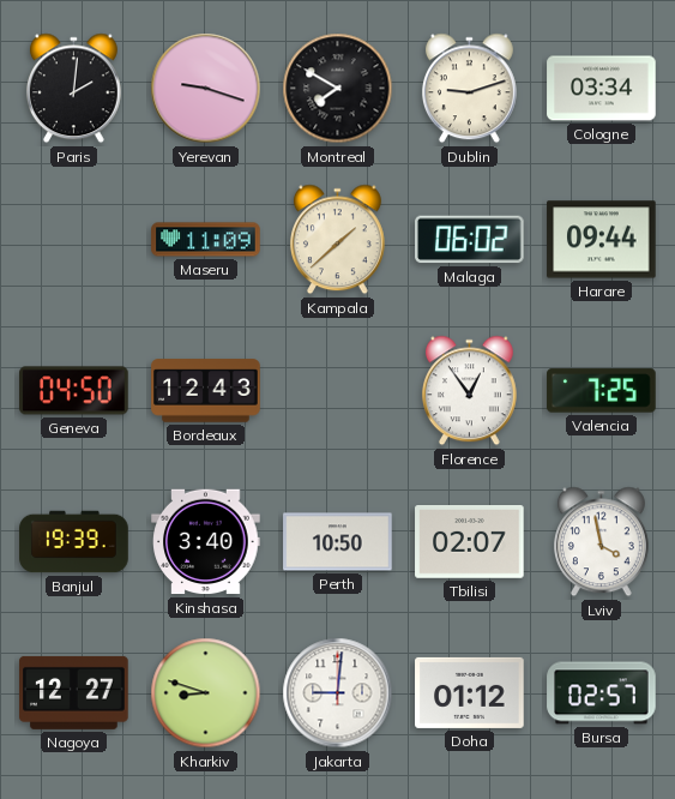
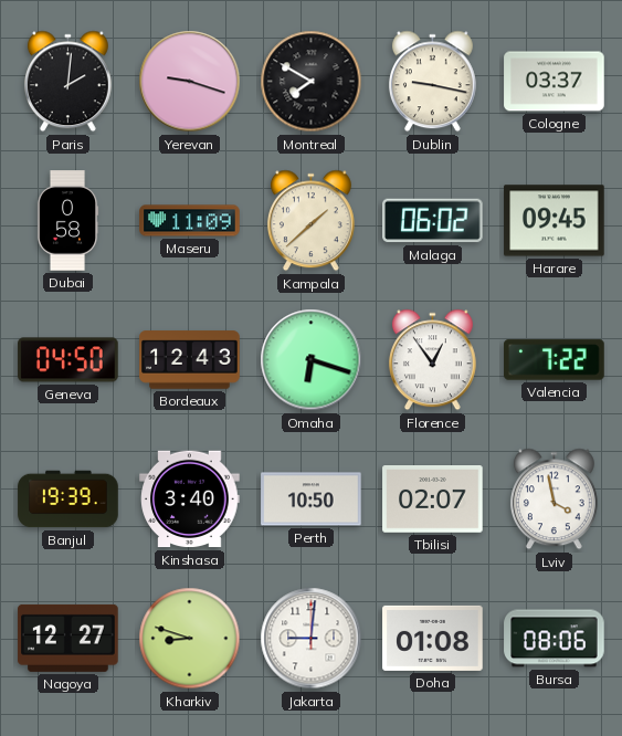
Dublin: 9:12 -> 9:17
Cologne: 03:34 -> 03:37
Dubai: none -> 0:58
Harare: 09:44 -> 09:45
Omaha: none -> 6:18
Valencia: 7:25 -> 7:22
Doha: 01:12 -> 01:08
Bursa: 02:57 -> 08:06
